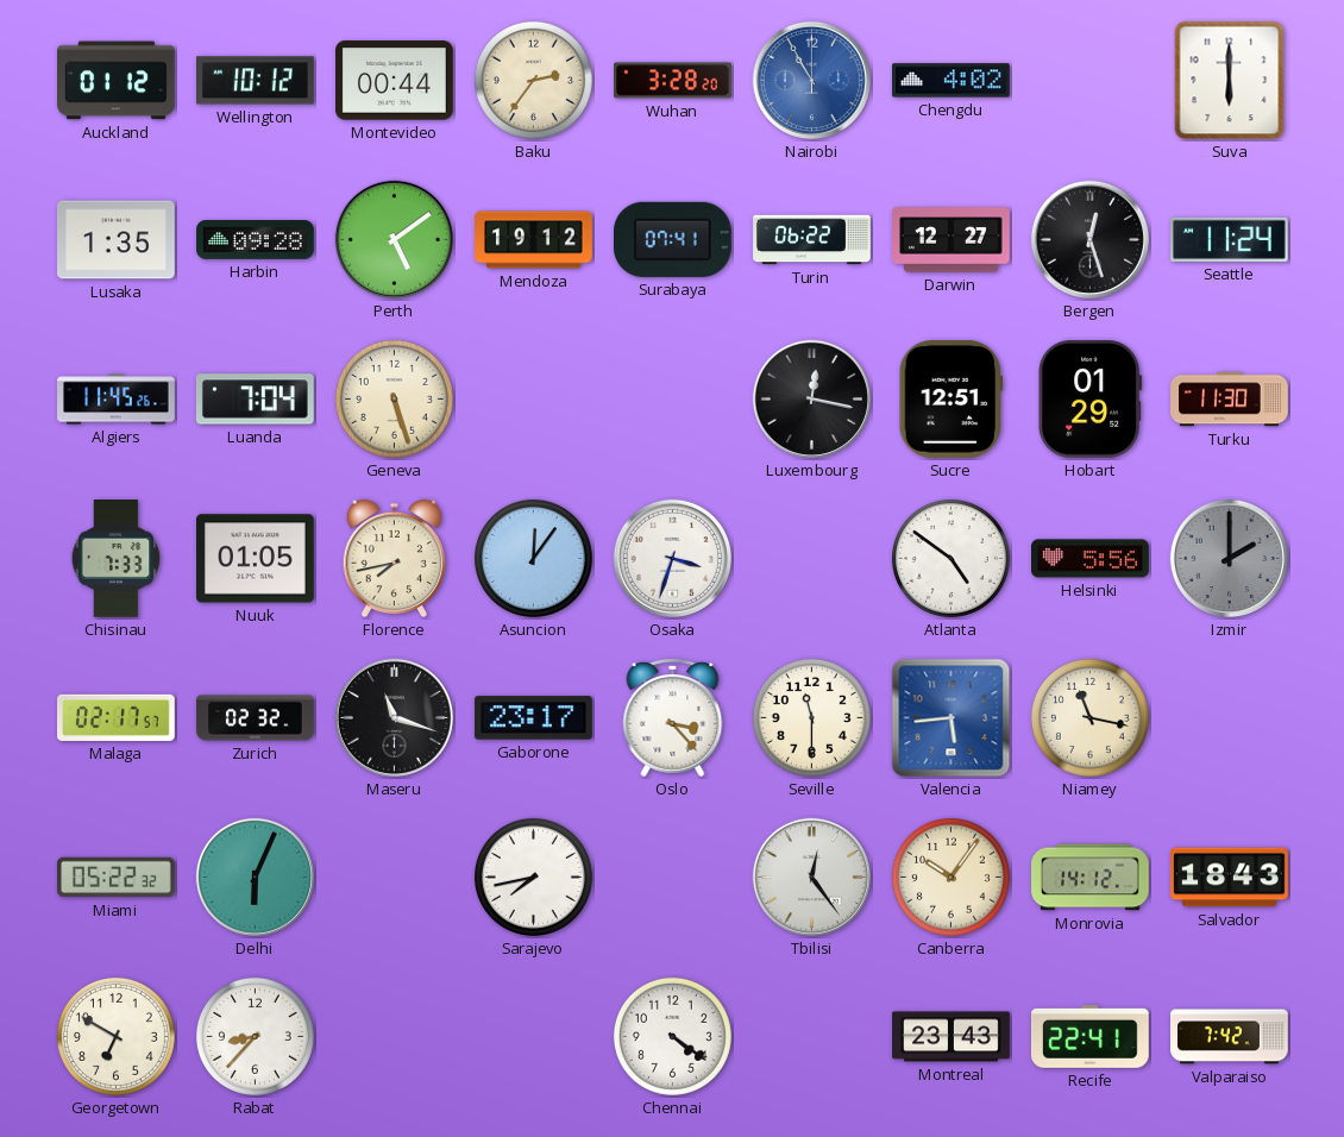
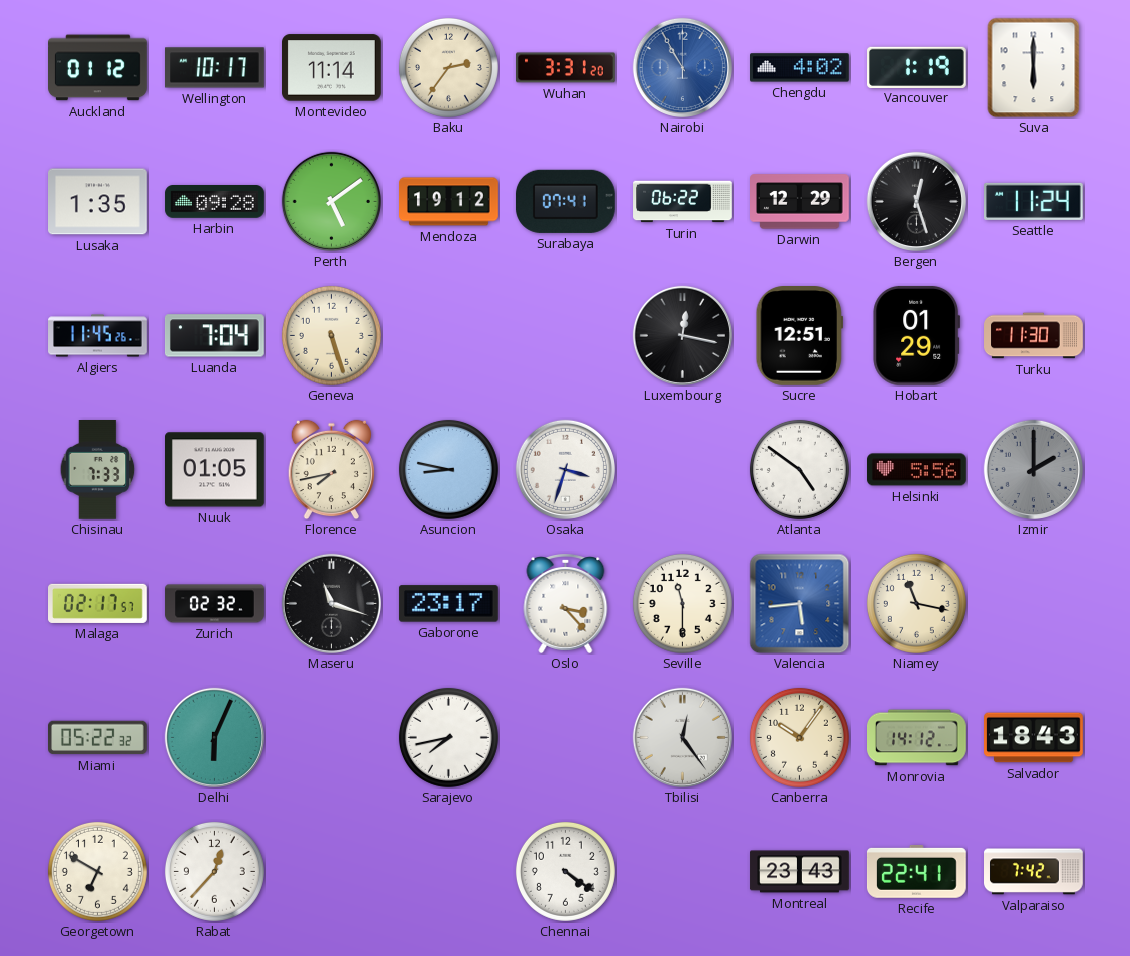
Wellington: 10:12 -> 10:17
Montevideo: 00:44 -> 11:14
Wuhan: 3:28 -> 3:31
Vancouver: none -> 1:19
Darwin: 12:27 -> 12:29
Asuncion: 12:06 -> 8:47
Rabat: 8:37 -> 12:37
